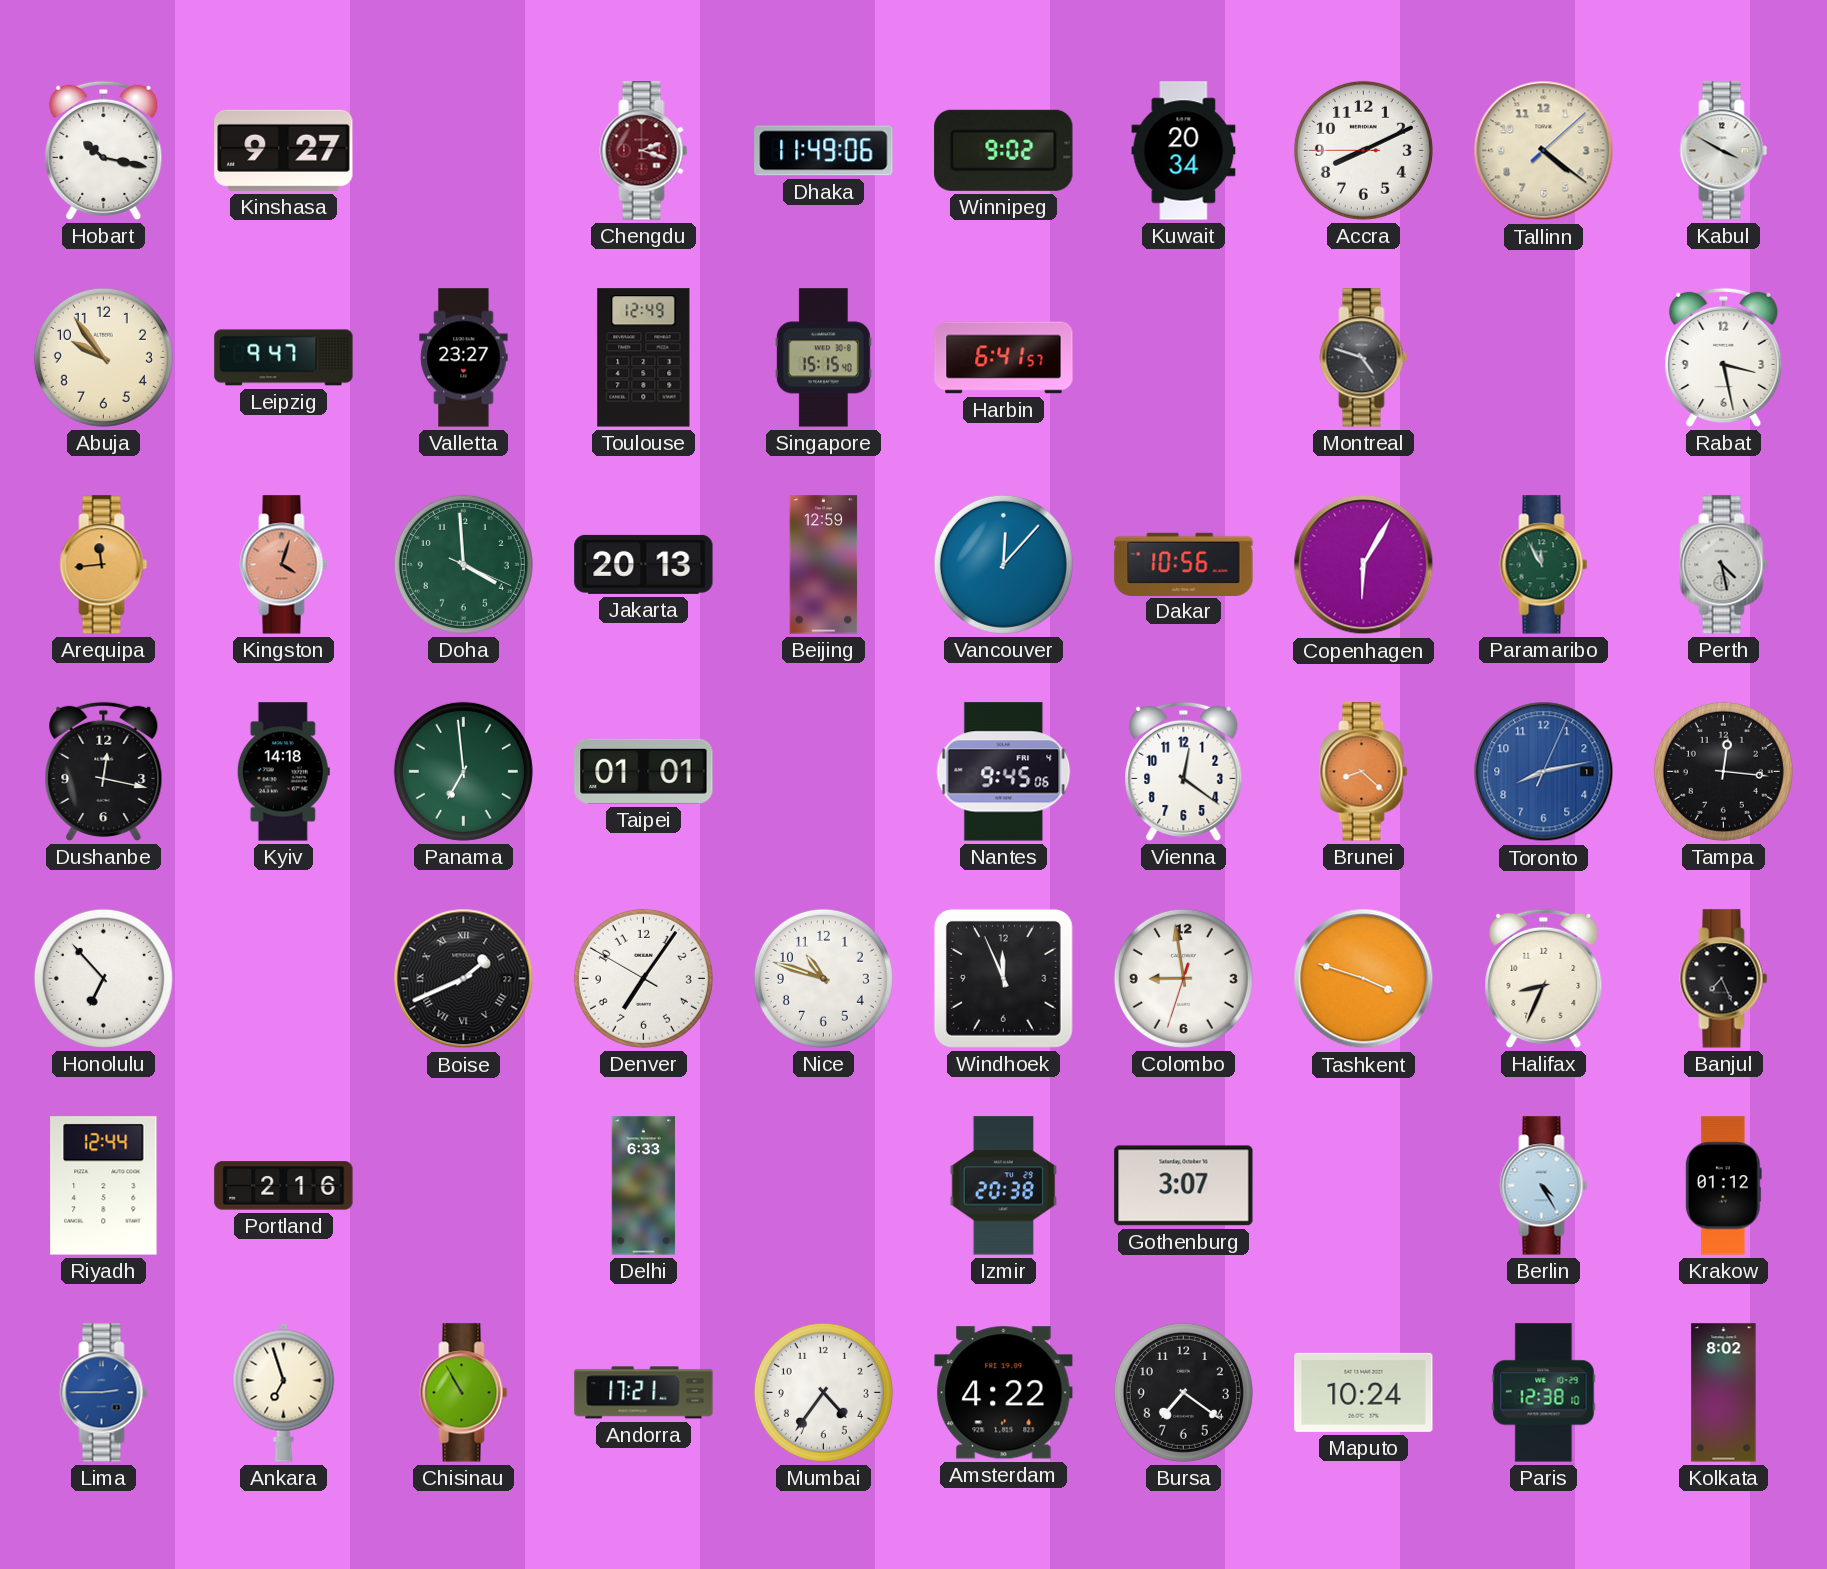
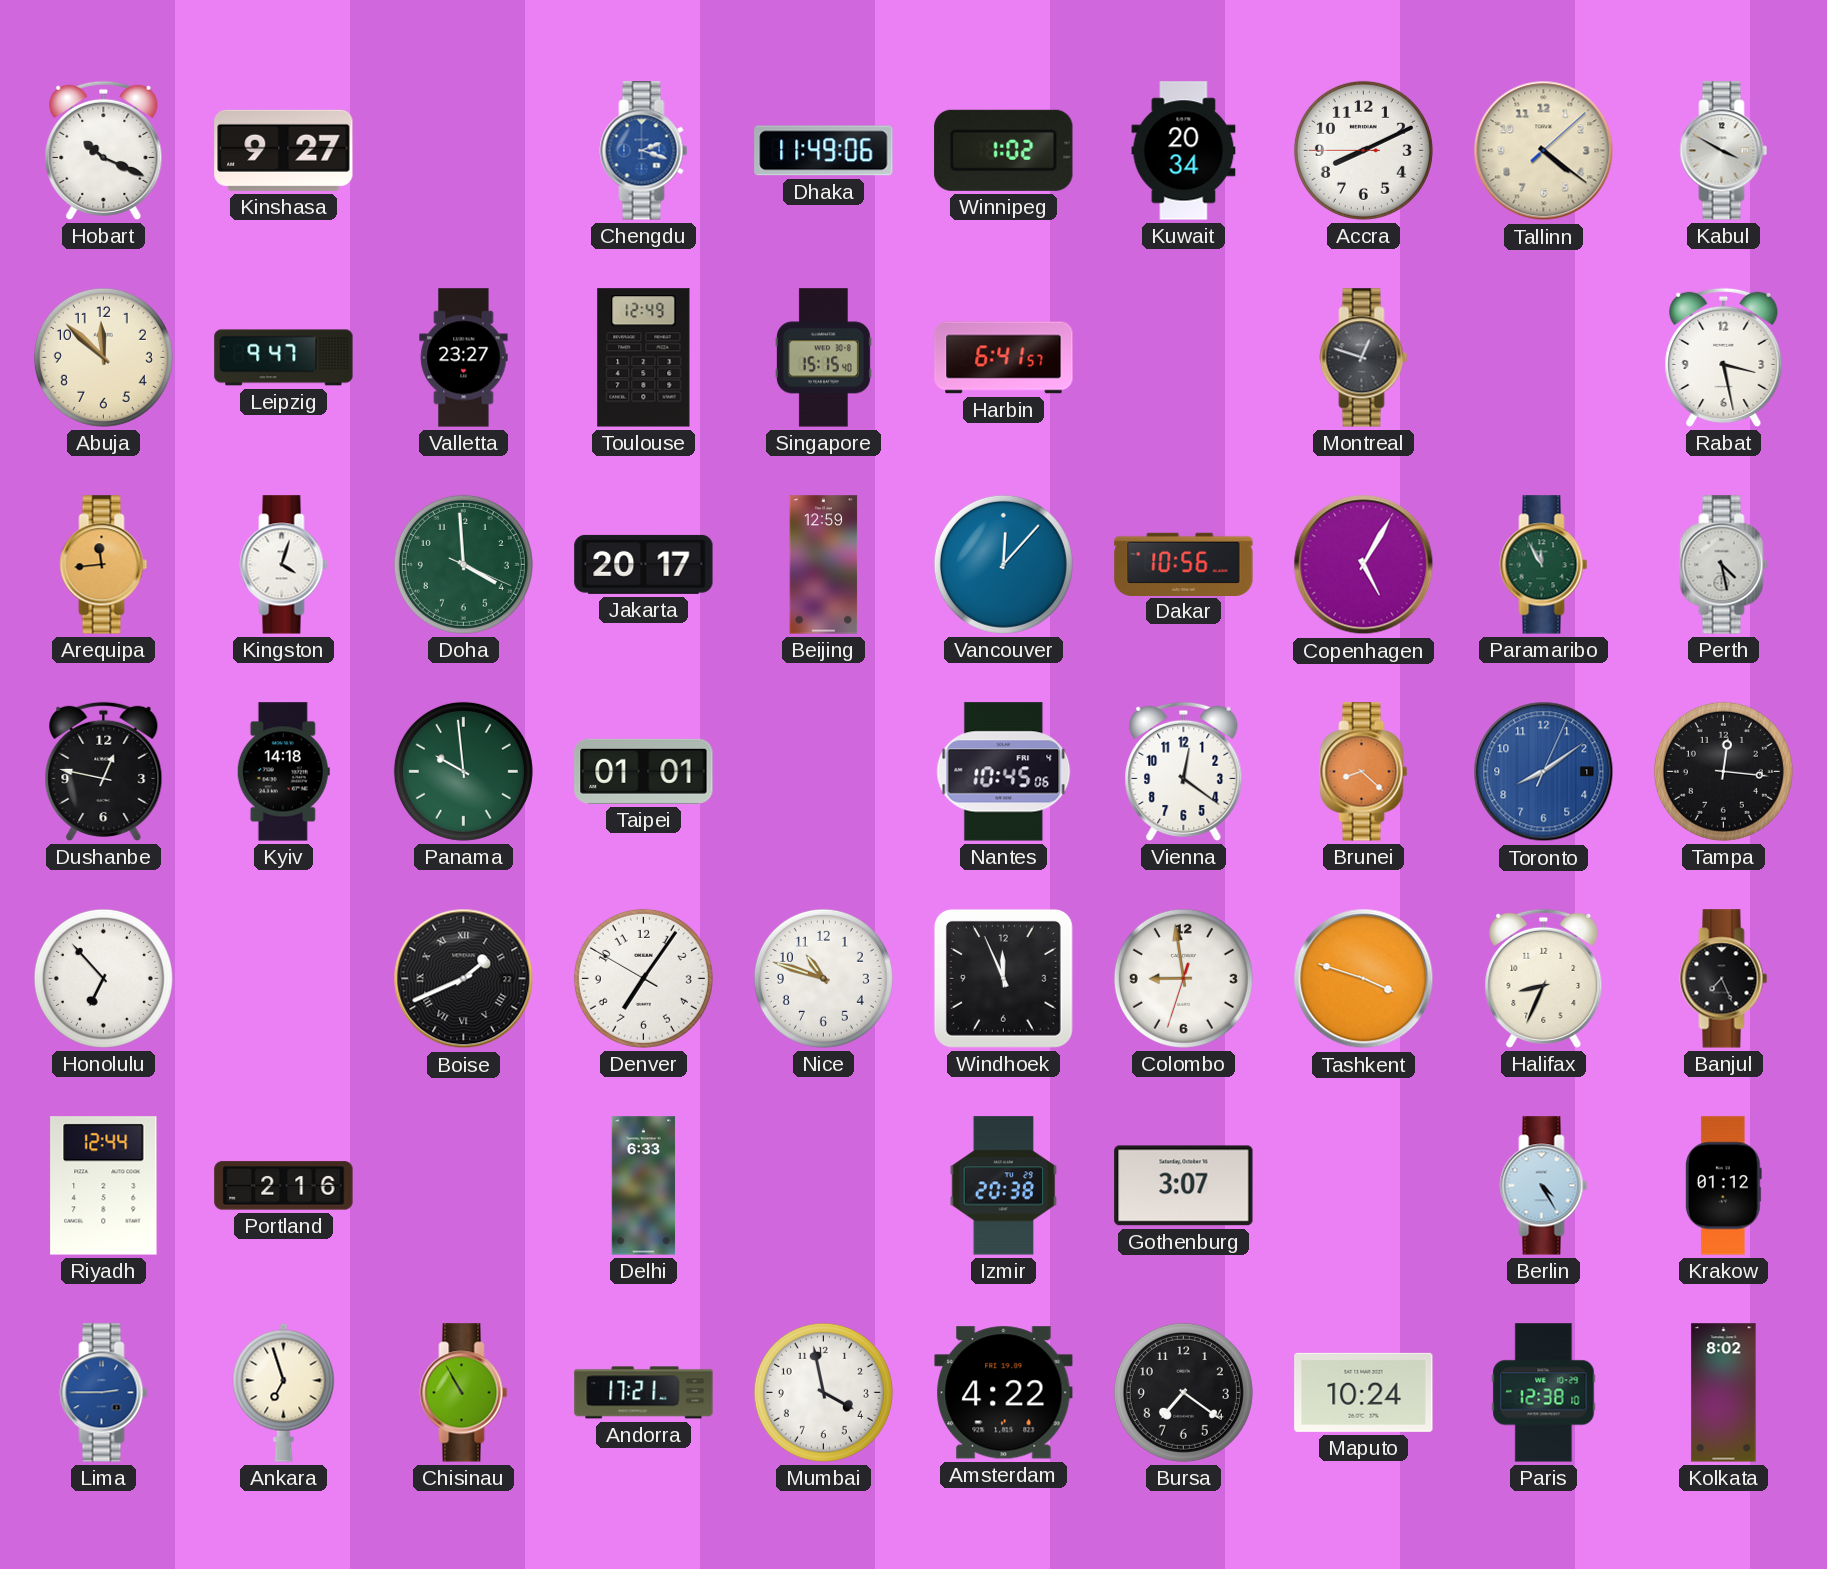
Hobart: 10:17 -> 10:19
Chengdu dial: burgundy -> blue
Winnipeg: 9:02 -> 1:02
Abuja: 9:54 -> 11:52
Montreal: 4:48 -> 12:48
Kingston dial: salmon -> white
Jakarta: 20:13 -> 20:17
Copenhagen: 6:05 -> 5:05
Dushanbe: 12:17 -> 12:47
Panama: 6:59 -> 9:59
Nantes: 9:45 -> 10:45
Toronto: 8:13 -> 8:09
Mumbai: 4:36 -> 3:58
